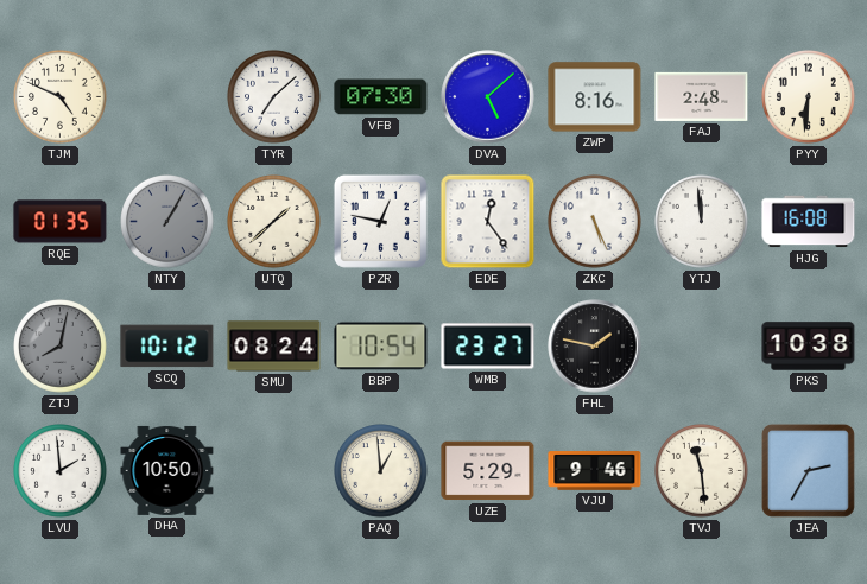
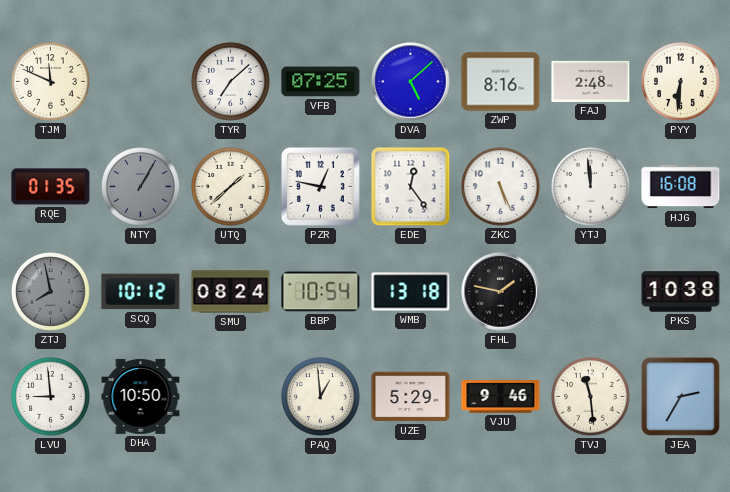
TJM: 4:49 -> 11:49
VFB: 07:30 -> 07:25
ZTJ: 8:02 -> 7:58
WMB: 23:27 -> 13:18
LVU: 1:59 -> 8:59
